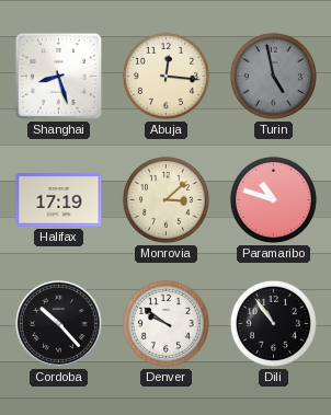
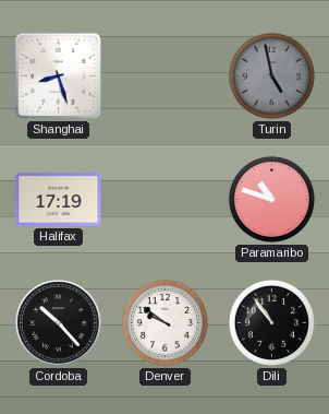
Abuja: 12:16 -> none
Monrovia: 3:08 -> none
